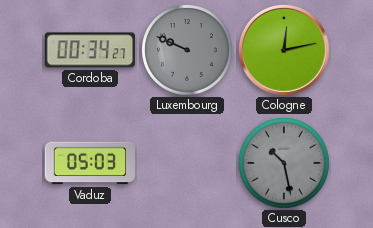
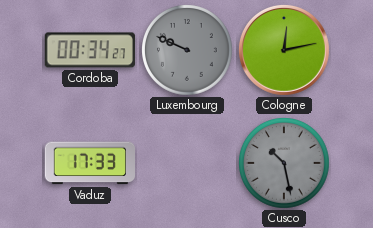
Vaduz: 05:03 -> 17:33
